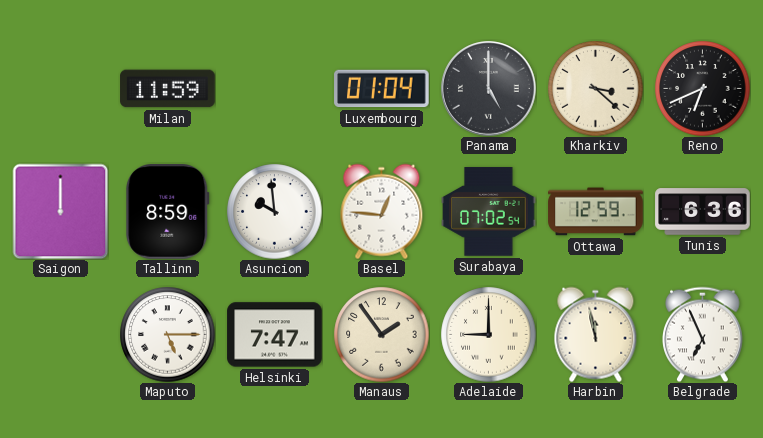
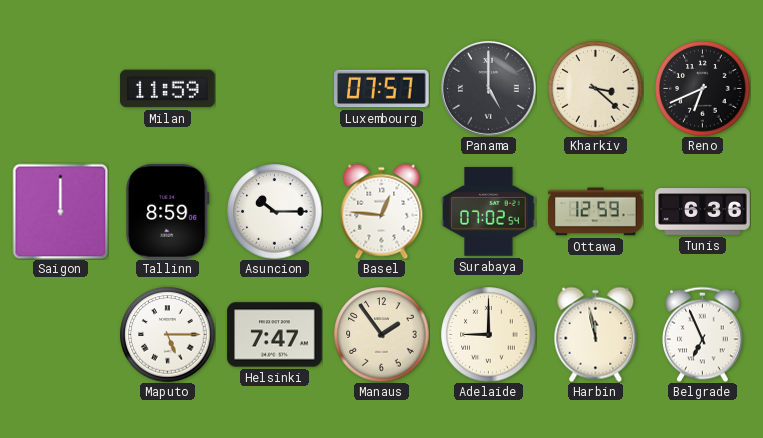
Luxembourg: 01:04 -> 07:57
Asuncion: 9:59 -> 10:15
